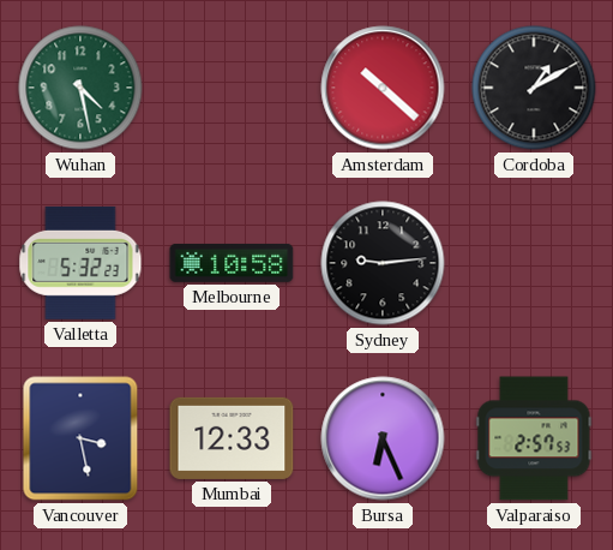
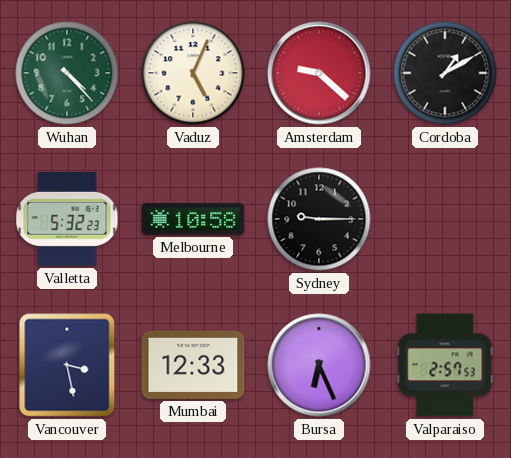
Wuhan: 4:28 -> 4:23
Vaduz: none -> 5:04
Amsterdam: 10:22 -> 9:22
Sydney: 9:14 -> 9:15
